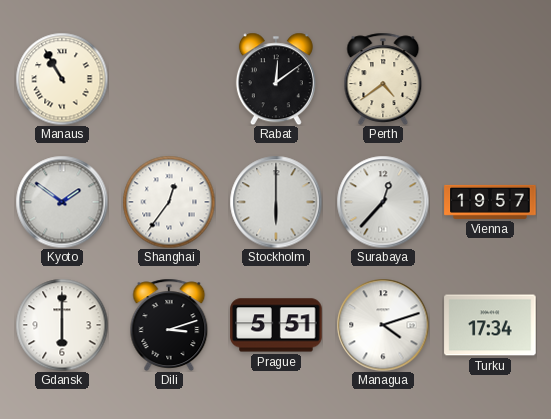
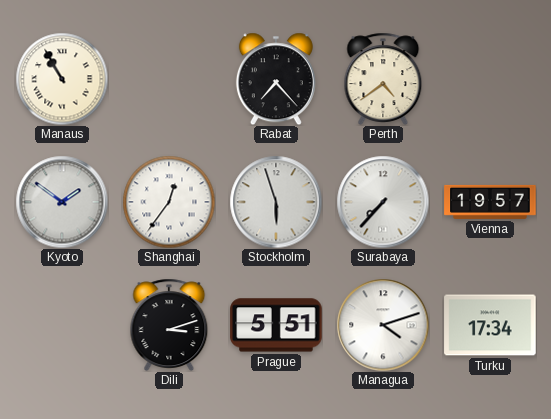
Rabat: 12:09 -> 7:23
Stockholm: 6:00 -> 5:57
Surabaya: 12:37 -> 7:37
Gdansk: 6:00 -> none
